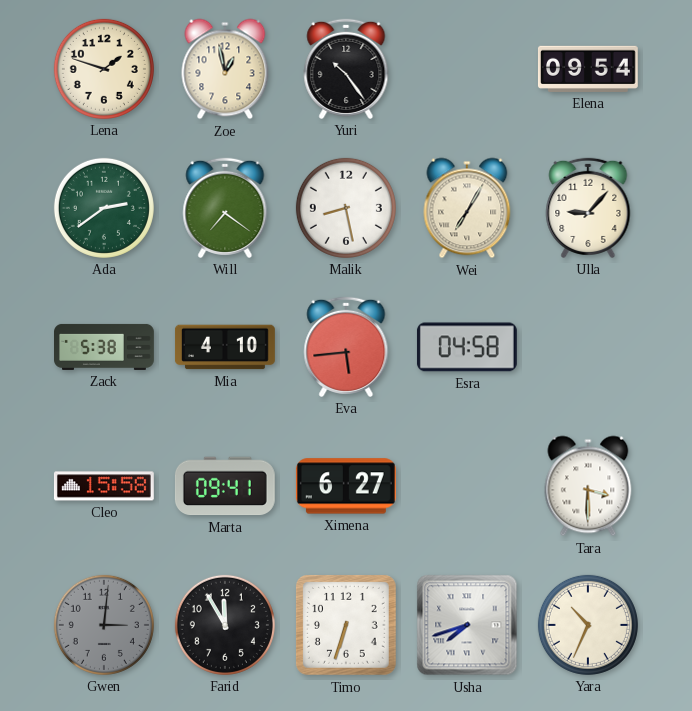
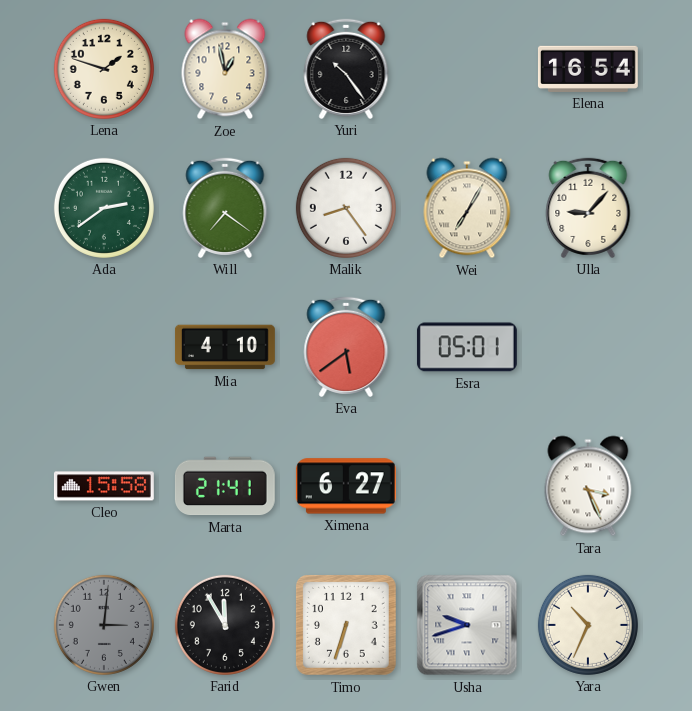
Elena: 09:54 -> 16:54
Malik: 8:28 -> 8:24
Zack: 5:38 -> none
Eva: 5:44 -> 5:39
Esra: 04:58 -> 05:01
Marta: 09:41 -> 21:41
Tara: 3:30 -> 3:26
Usha: 7:42 -> 9:42
